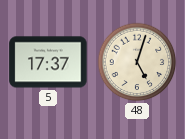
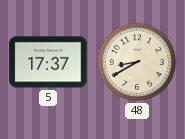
48: 5:03 -> 8:40
